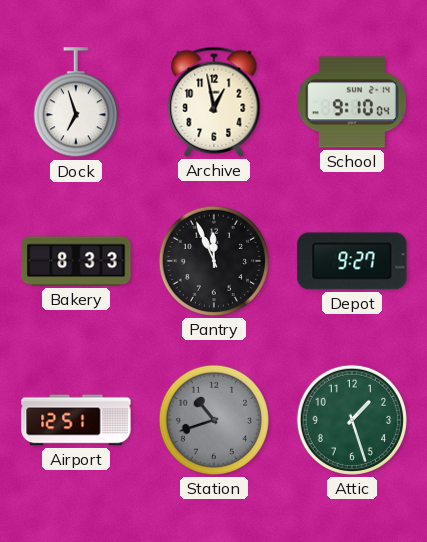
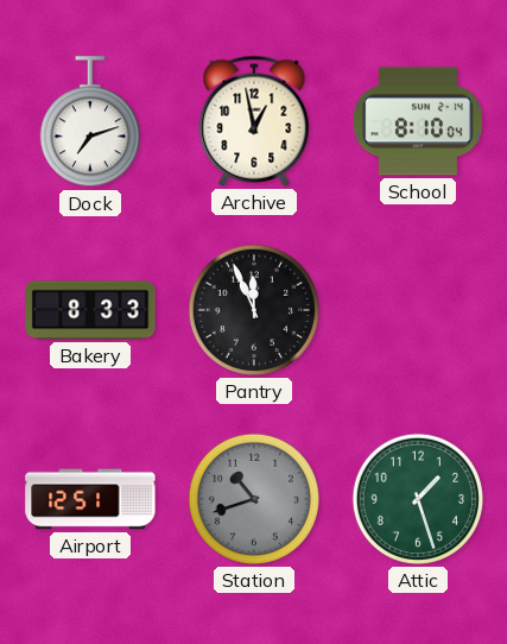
Dock: 6:57 -> 7:12
School: 9:10 -> 8:10
Depot: 9:27 -> none
